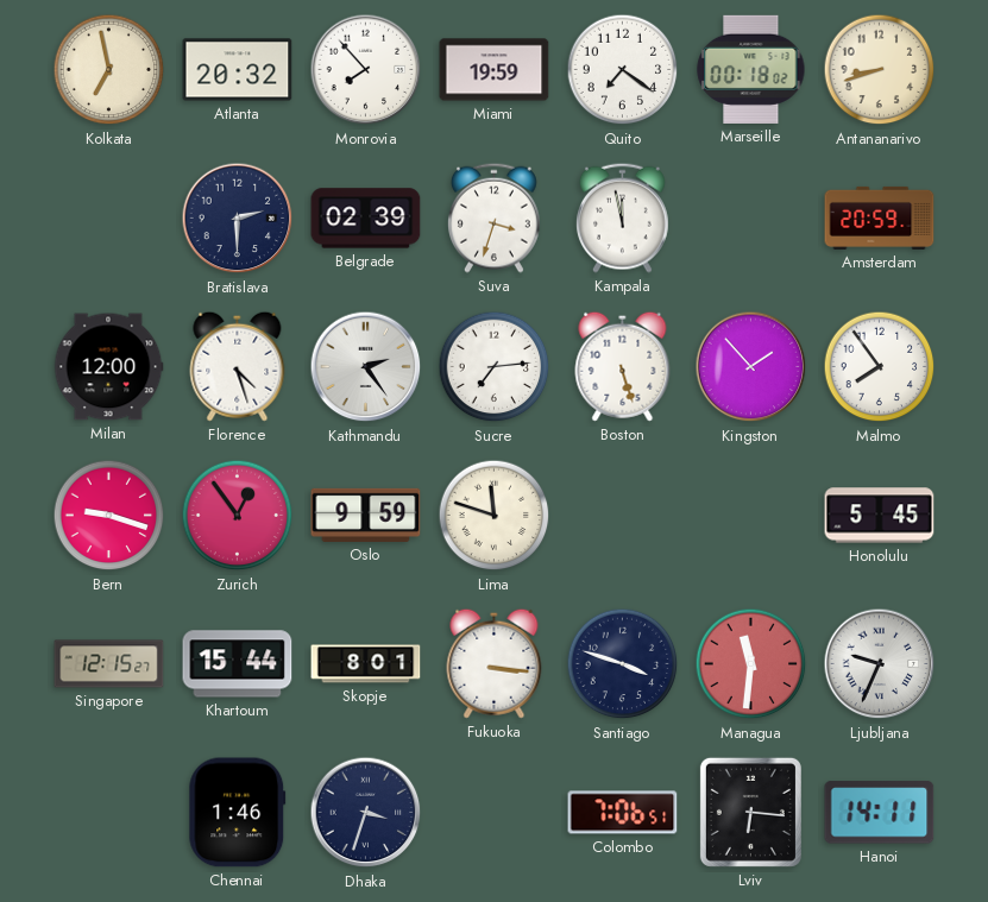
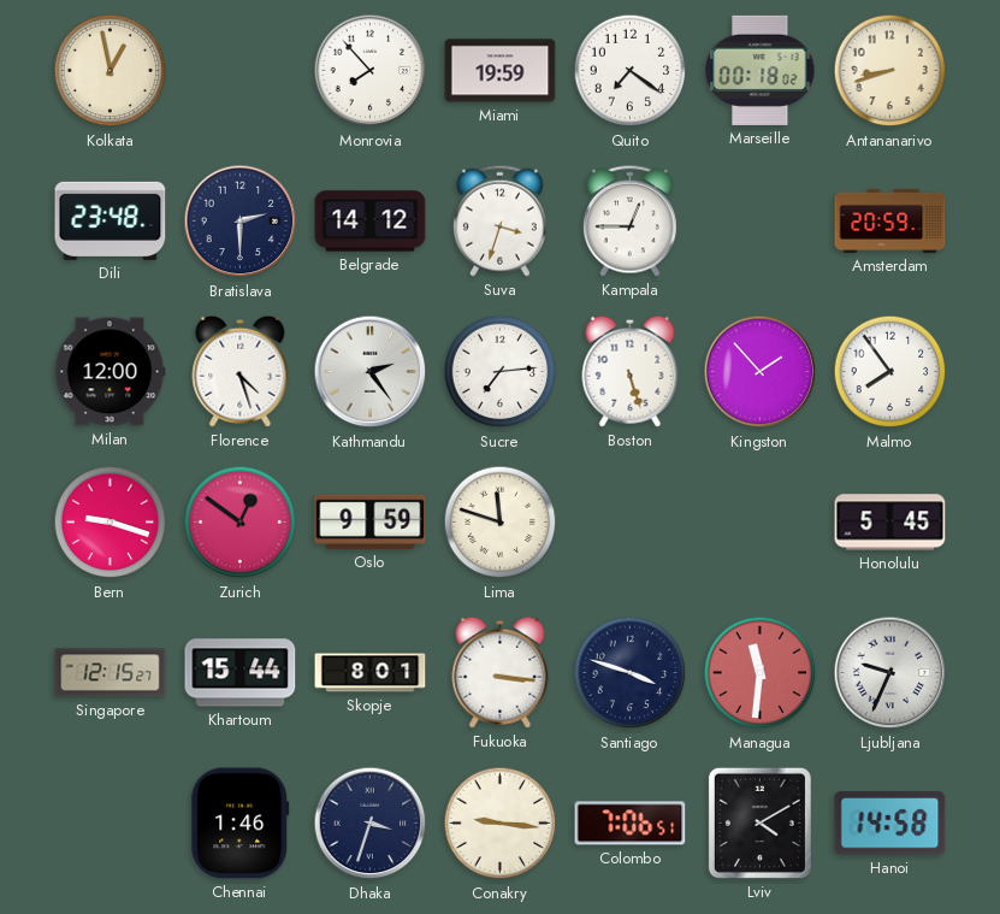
Kolkata: 6:58 -> 12:58
Atlanta: 20:32 -> none
Dili: none -> 23:48
Belgrade: 02:39 -> 14:12
Kampala: 11:58 -> 12:45
Zurich: 12:54 -> 12:51
Conakry: none -> 9:16
Lviv: 6:16 -> 4:10
Hanoi: 14:11 -> 14:58
